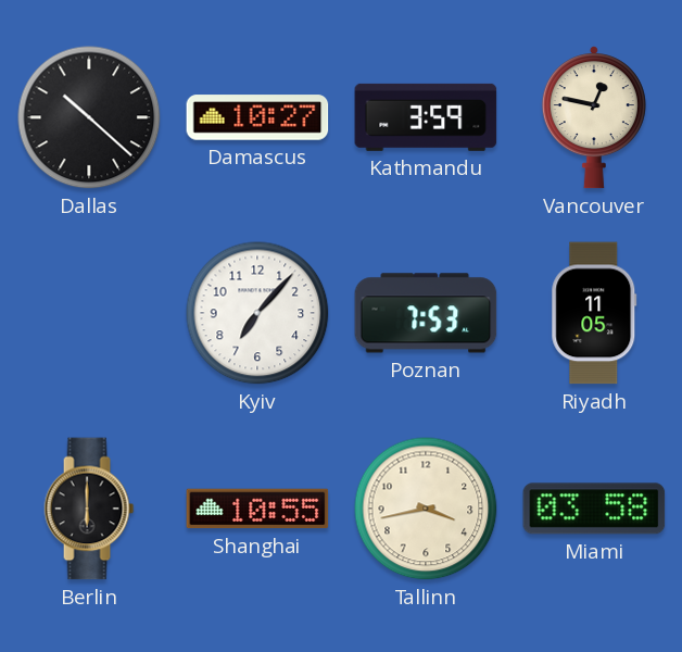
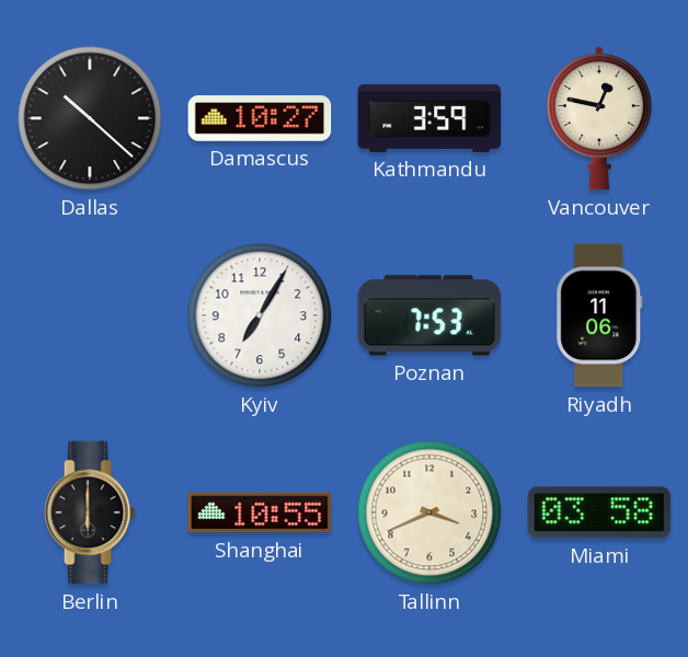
Kyiv: 7:07 -> 7:05
Riyadh: 11:05 -> 11:06
Tallinn: 3:43 -> 3:41
